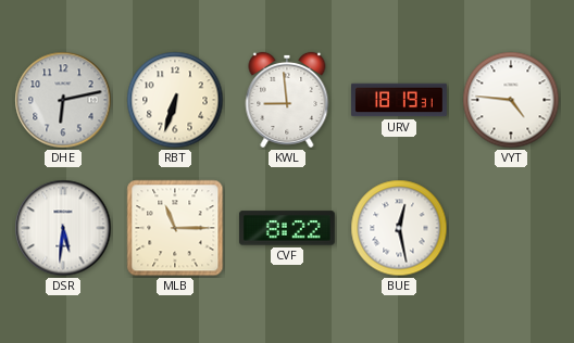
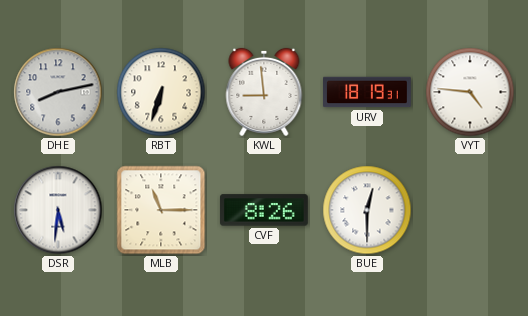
DHE: 6:13 -> 8:13
CVF: 8:22 -> 8:26
BUE: 12:28 -> 12:30
